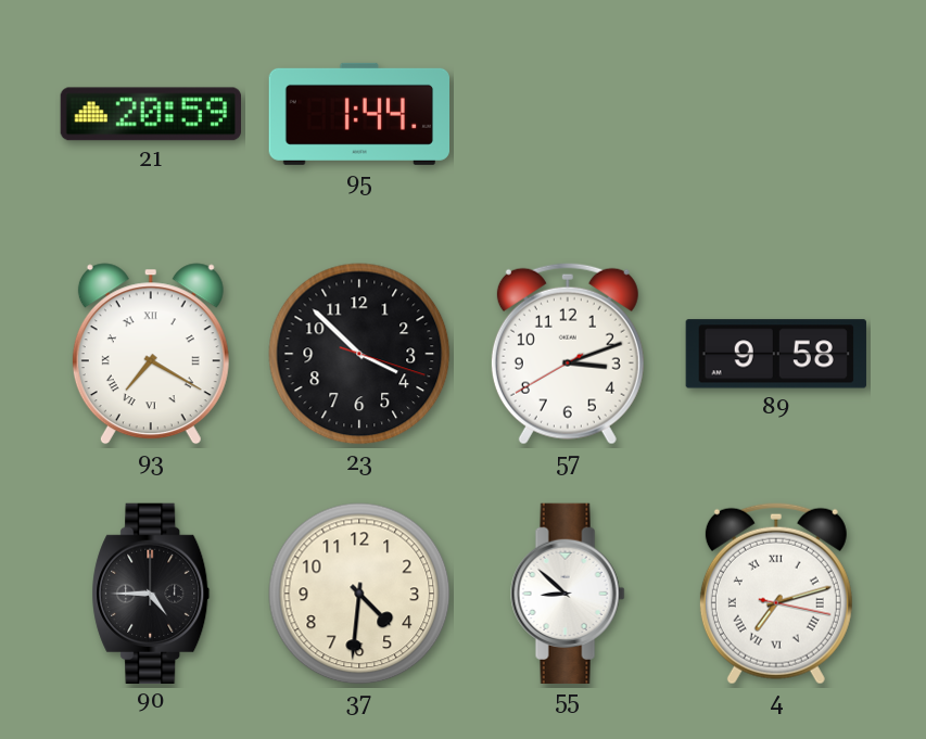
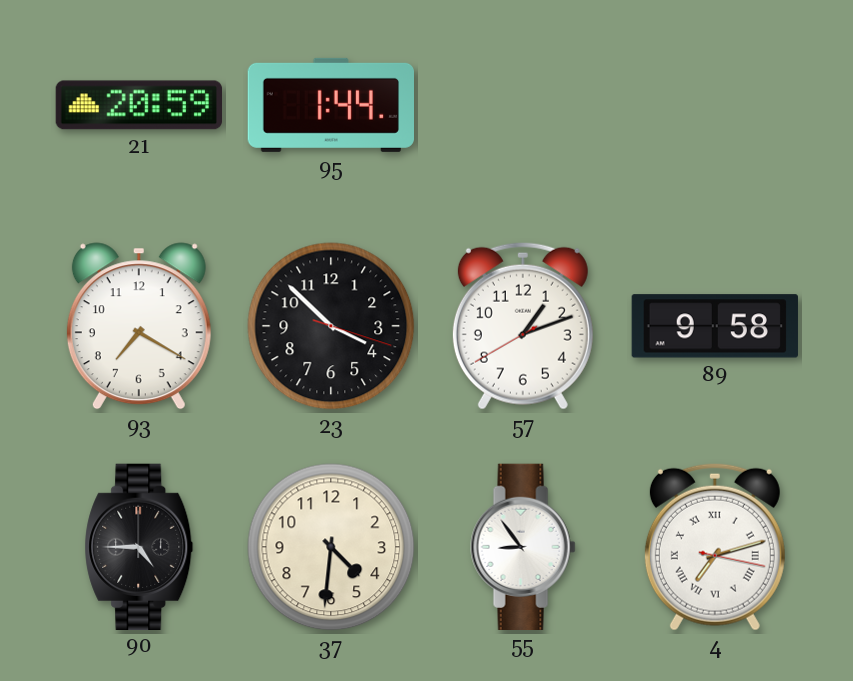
93 numerals: Roman -> Arabic
57: 3:11 -> 1:11
55: 8:52 -> 8:54
